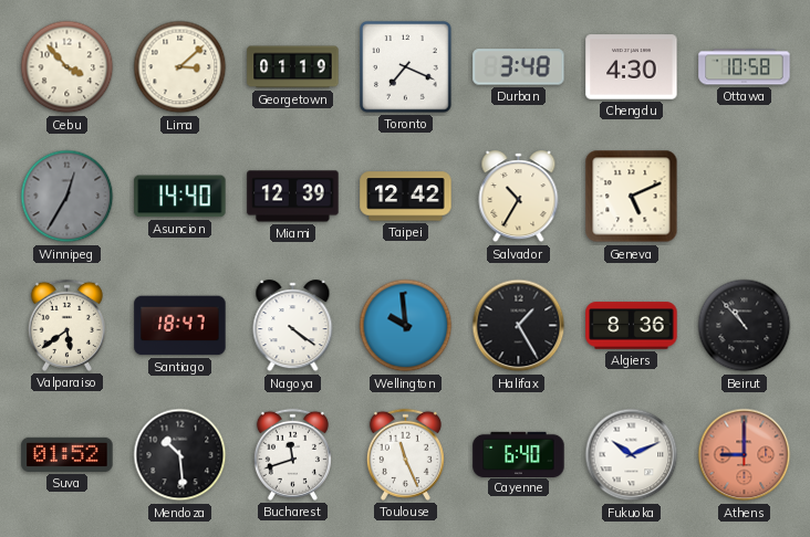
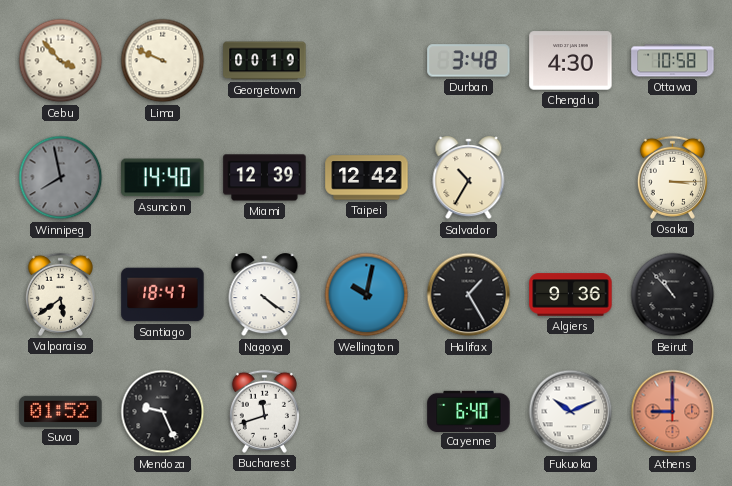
Lima: 3:08 -> 9:49
Georgetown: 01:19 -> 00:19
Toronto: 7:19 -> none
Winnipeg: 12:35 -> 7:58
Geneva: 5:11 -> none
Osaka: none -> 3:15
Wellington: 9:59 -> 10:02
Algiers: 8:36 -> 9:36
Mendoza: 10:29 -> 9:26
Toulouse: 11:26 -> none
